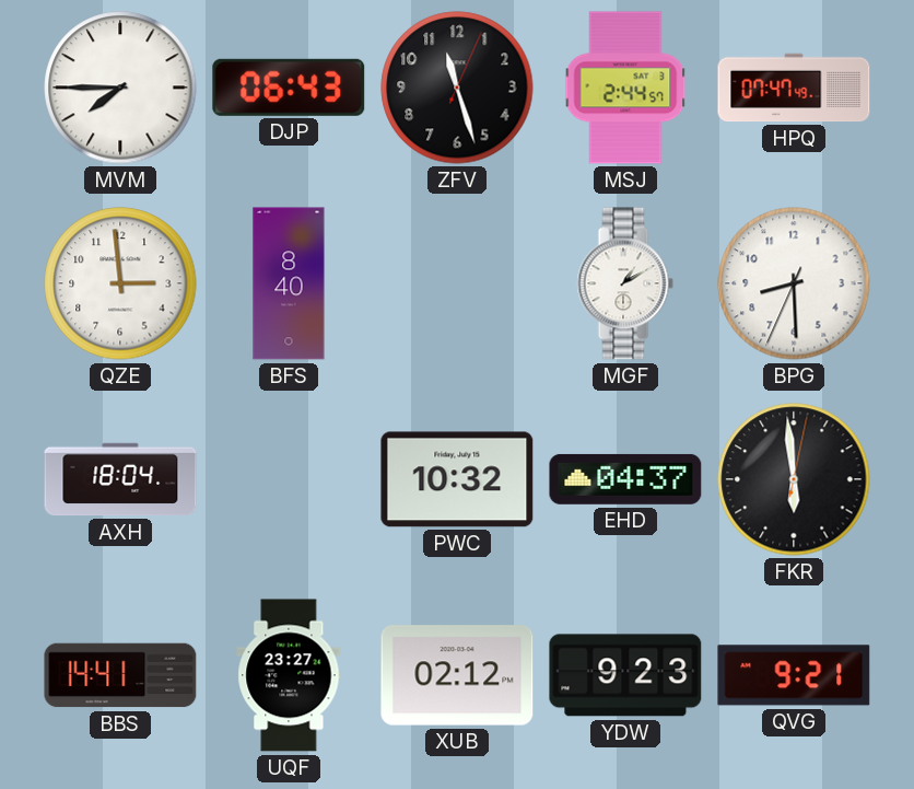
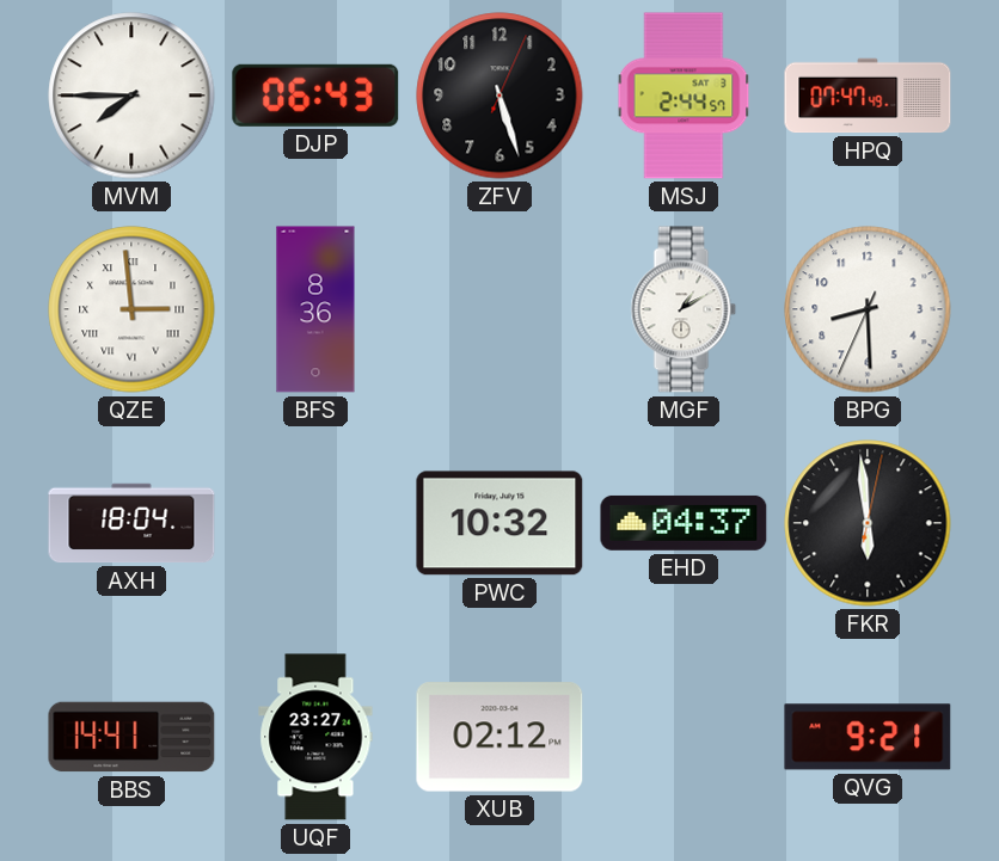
ZFV: 11:27 -> 5:27
QZE numerals: Arabic -> Roman
BFS: 8:40 -> 8:36
YDW: 9:23 -> none
